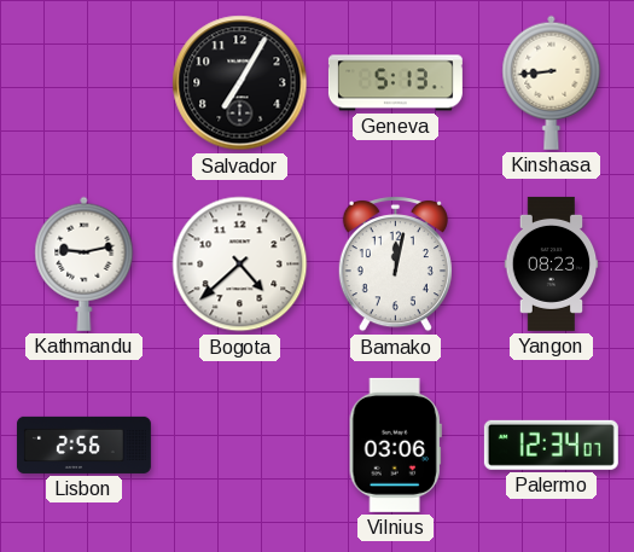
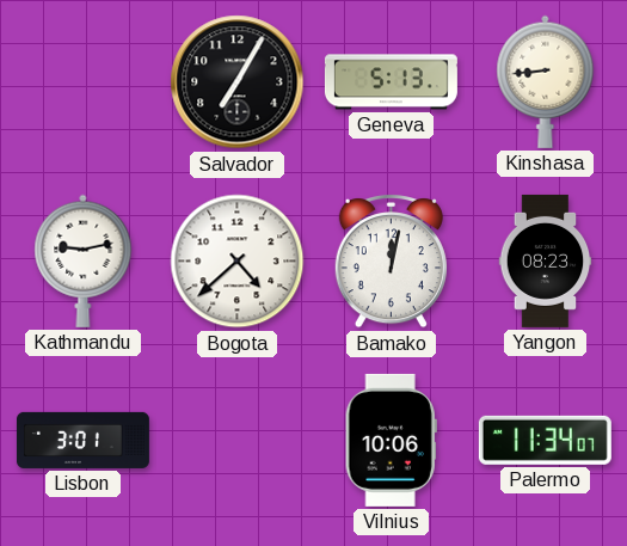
Lisbon: 2:56 -> 3:01
Vilnius: 03:06 -> 10:06
Palermo: 12:34 -> 11:34
